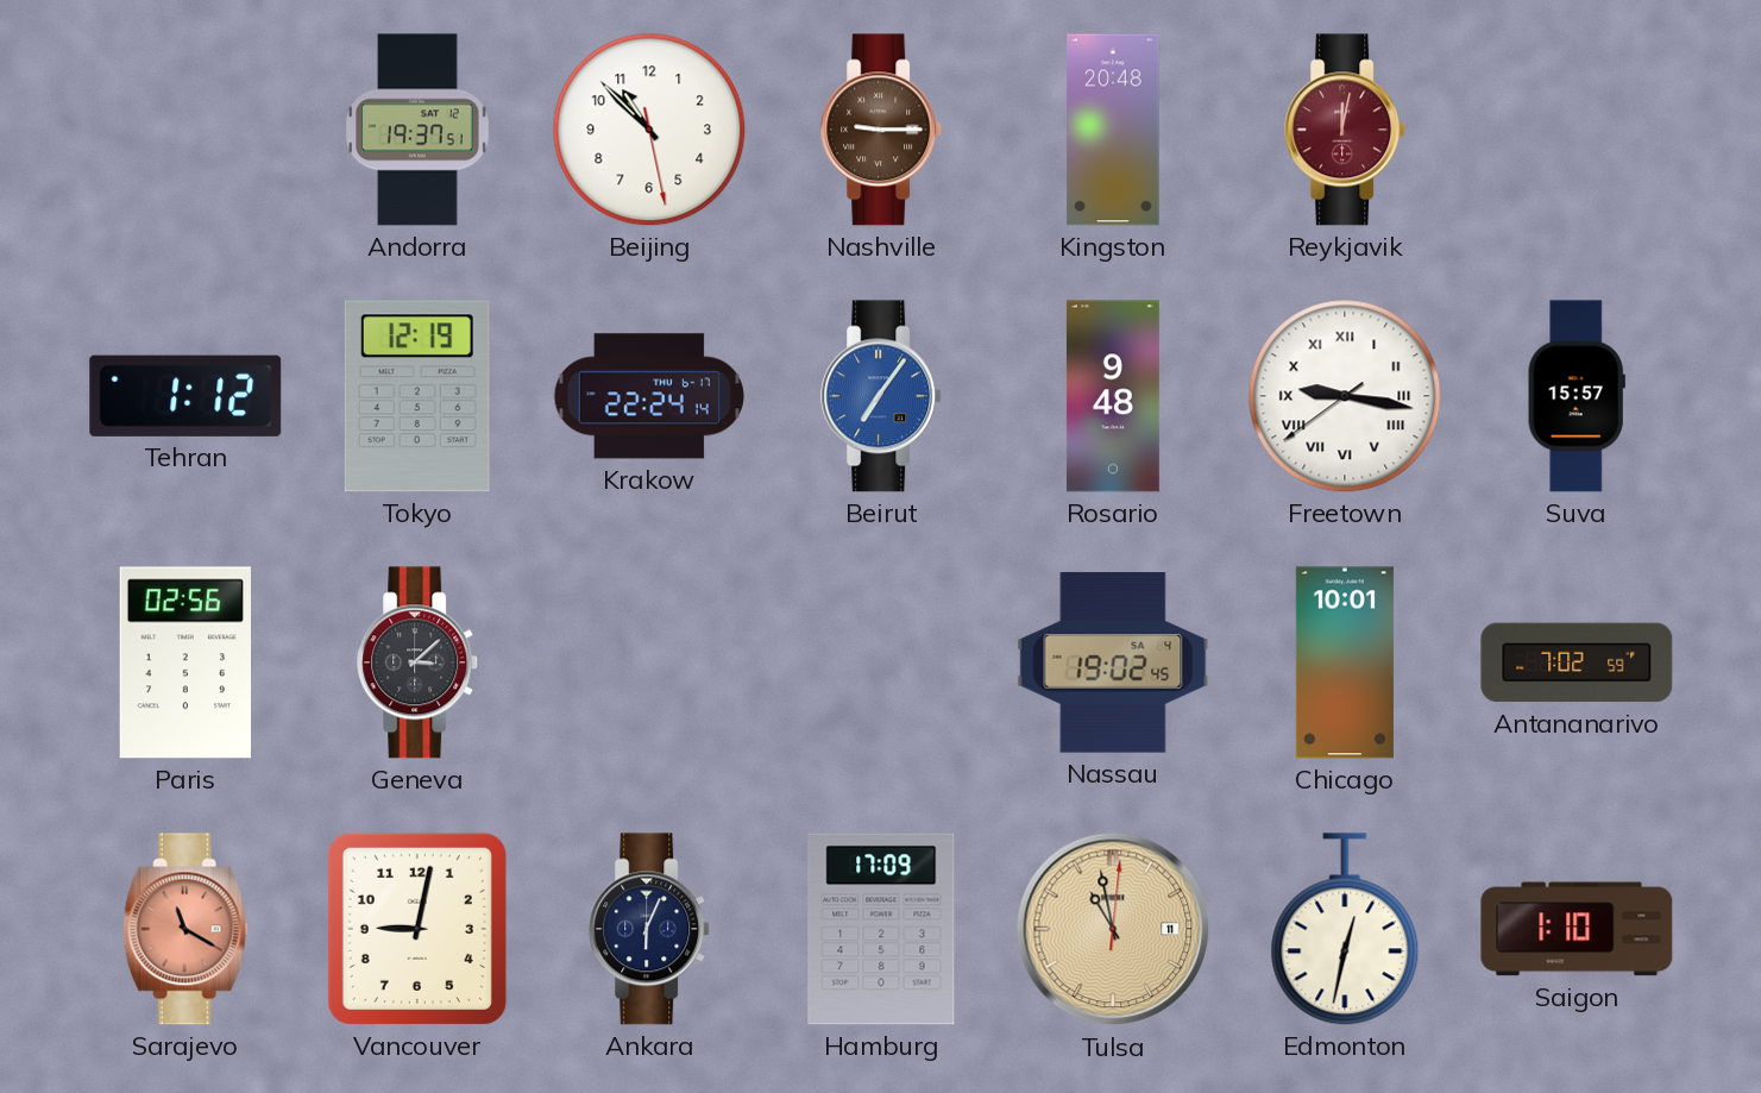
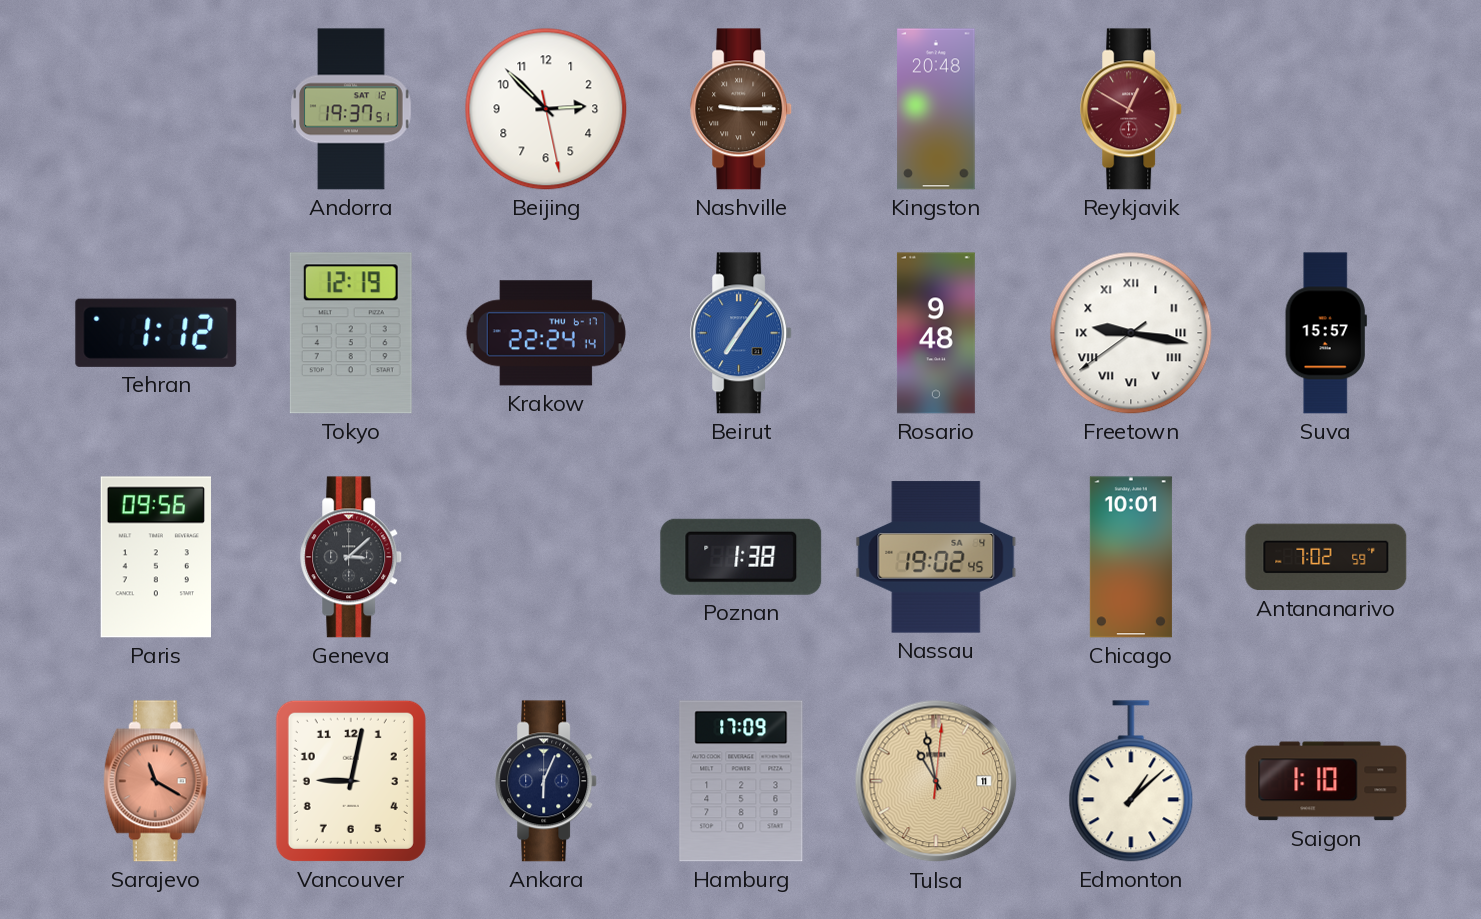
Beijing: 10:52 -> 2:52
Reykjavik: 12:02 -> 12:50
Paris: 02:56 -> 09:56
Poznan: none -> 1:38
Edmonton: 12:32 -> 1:08
